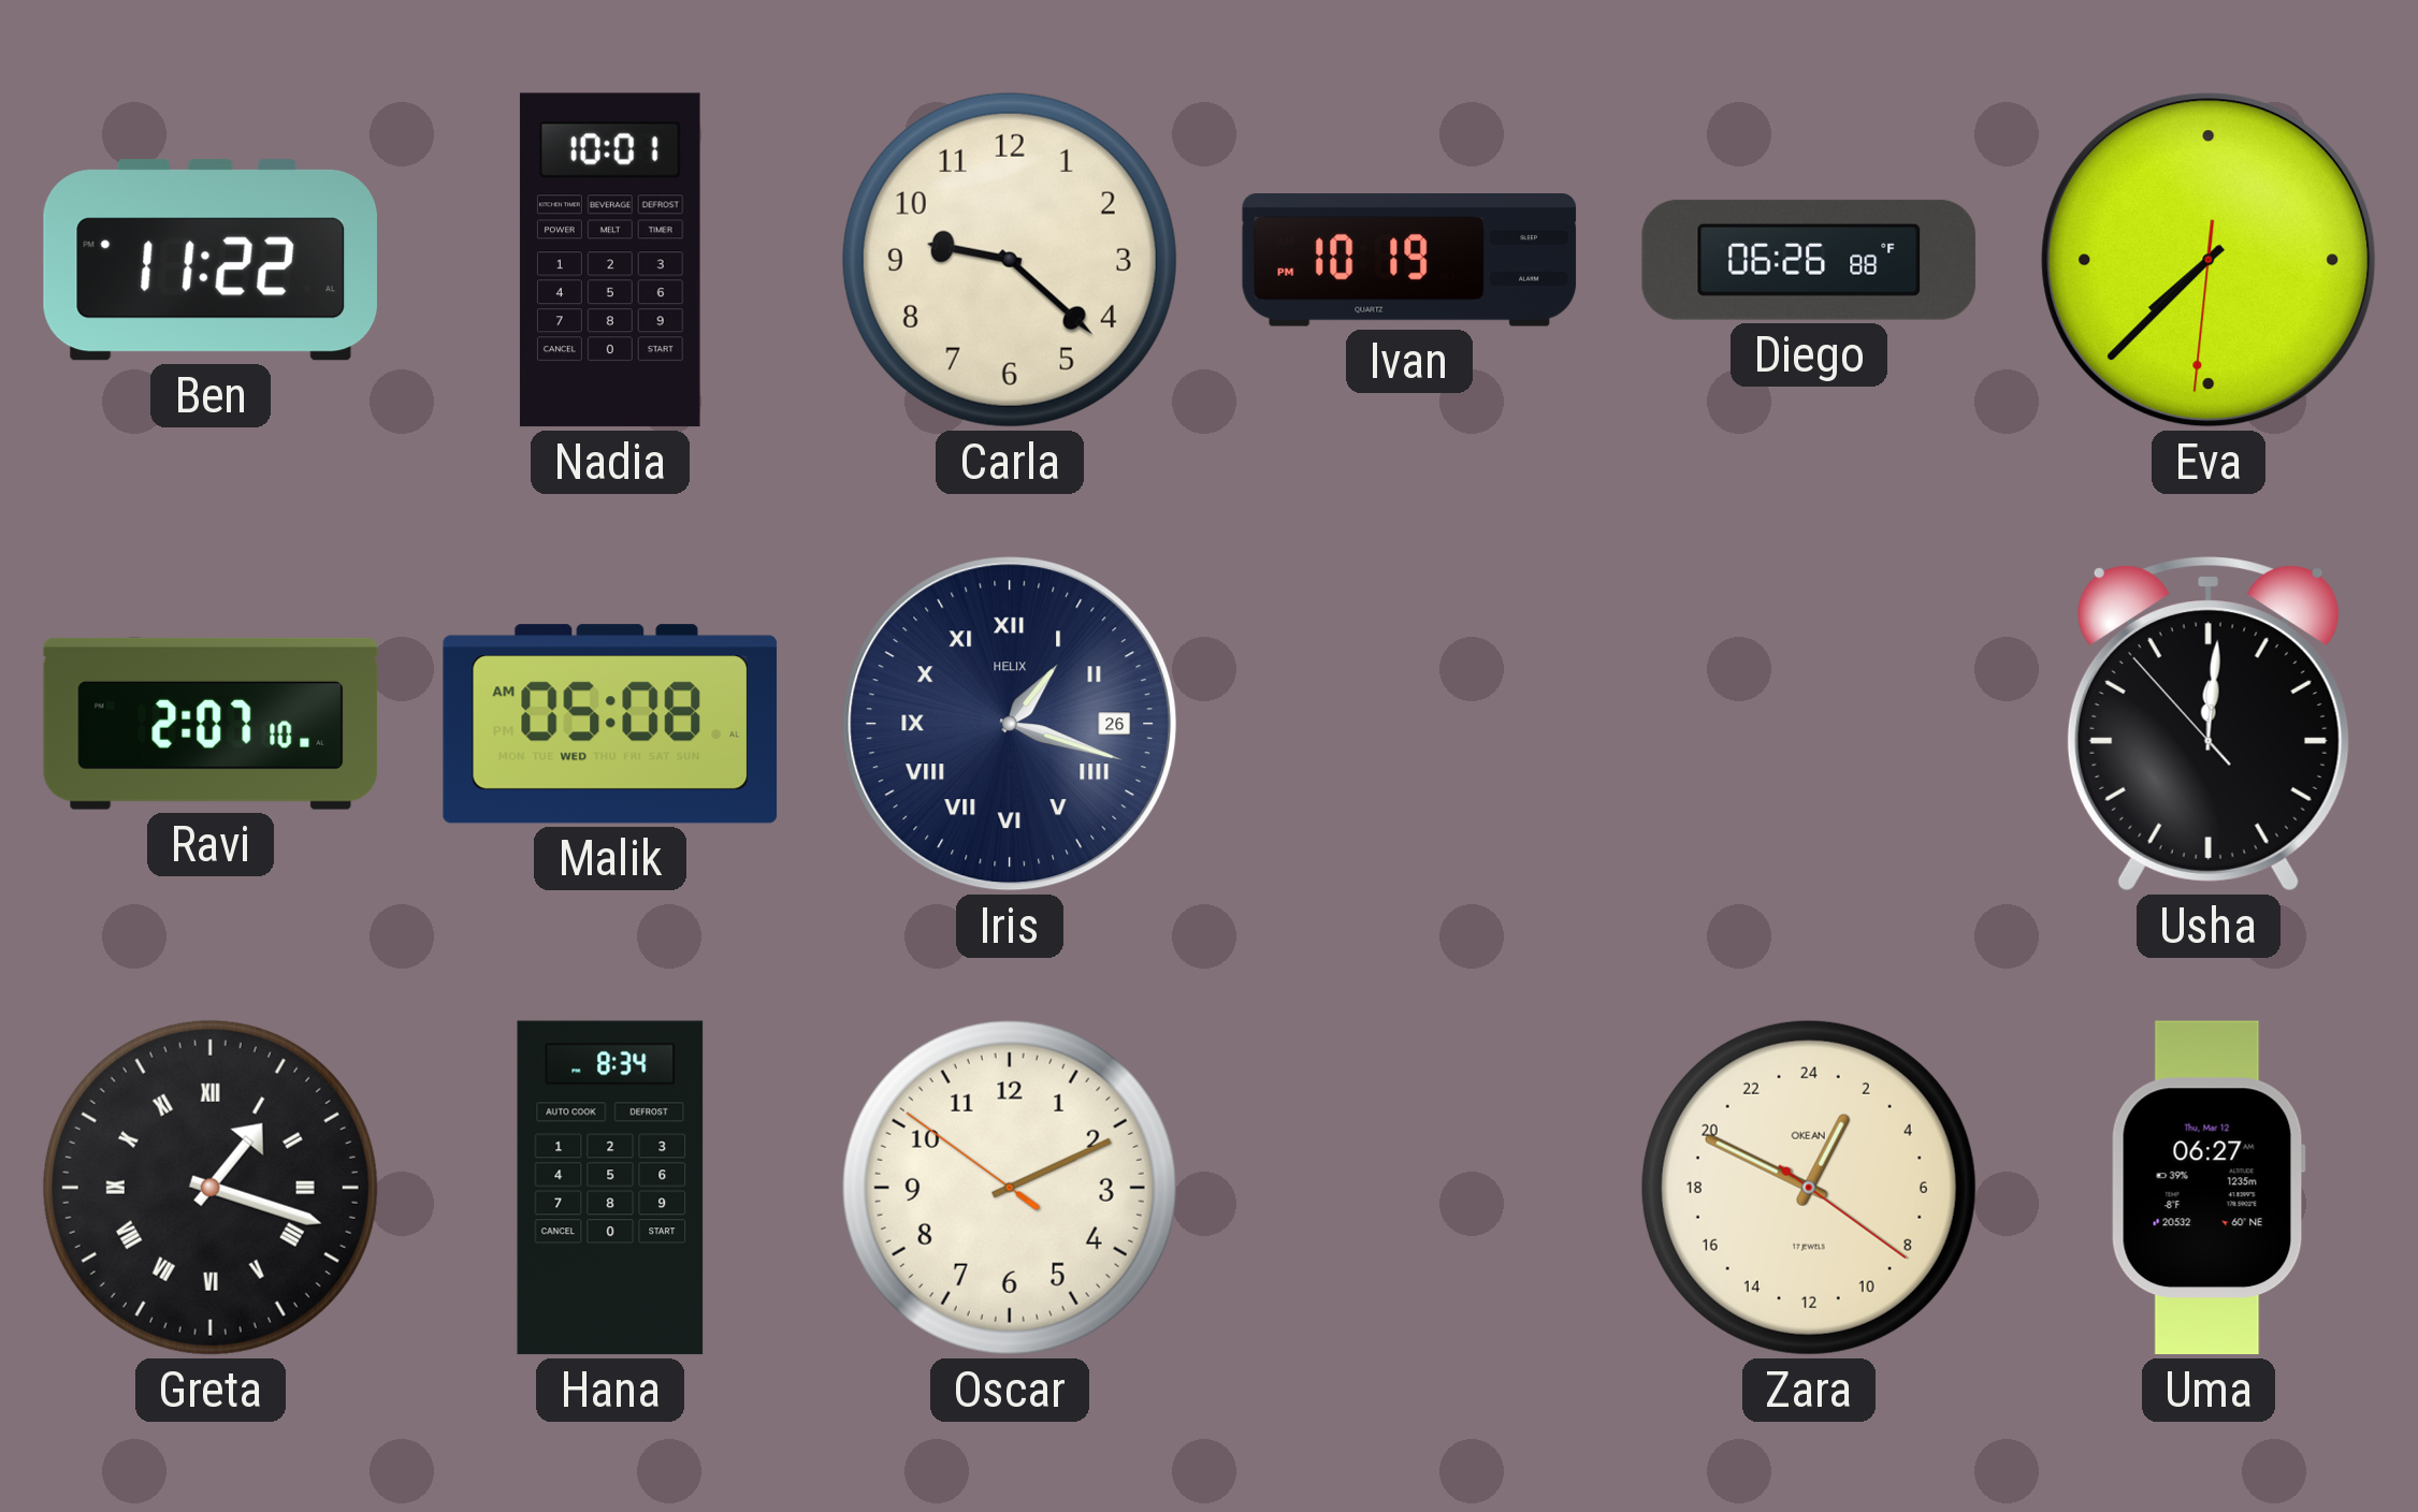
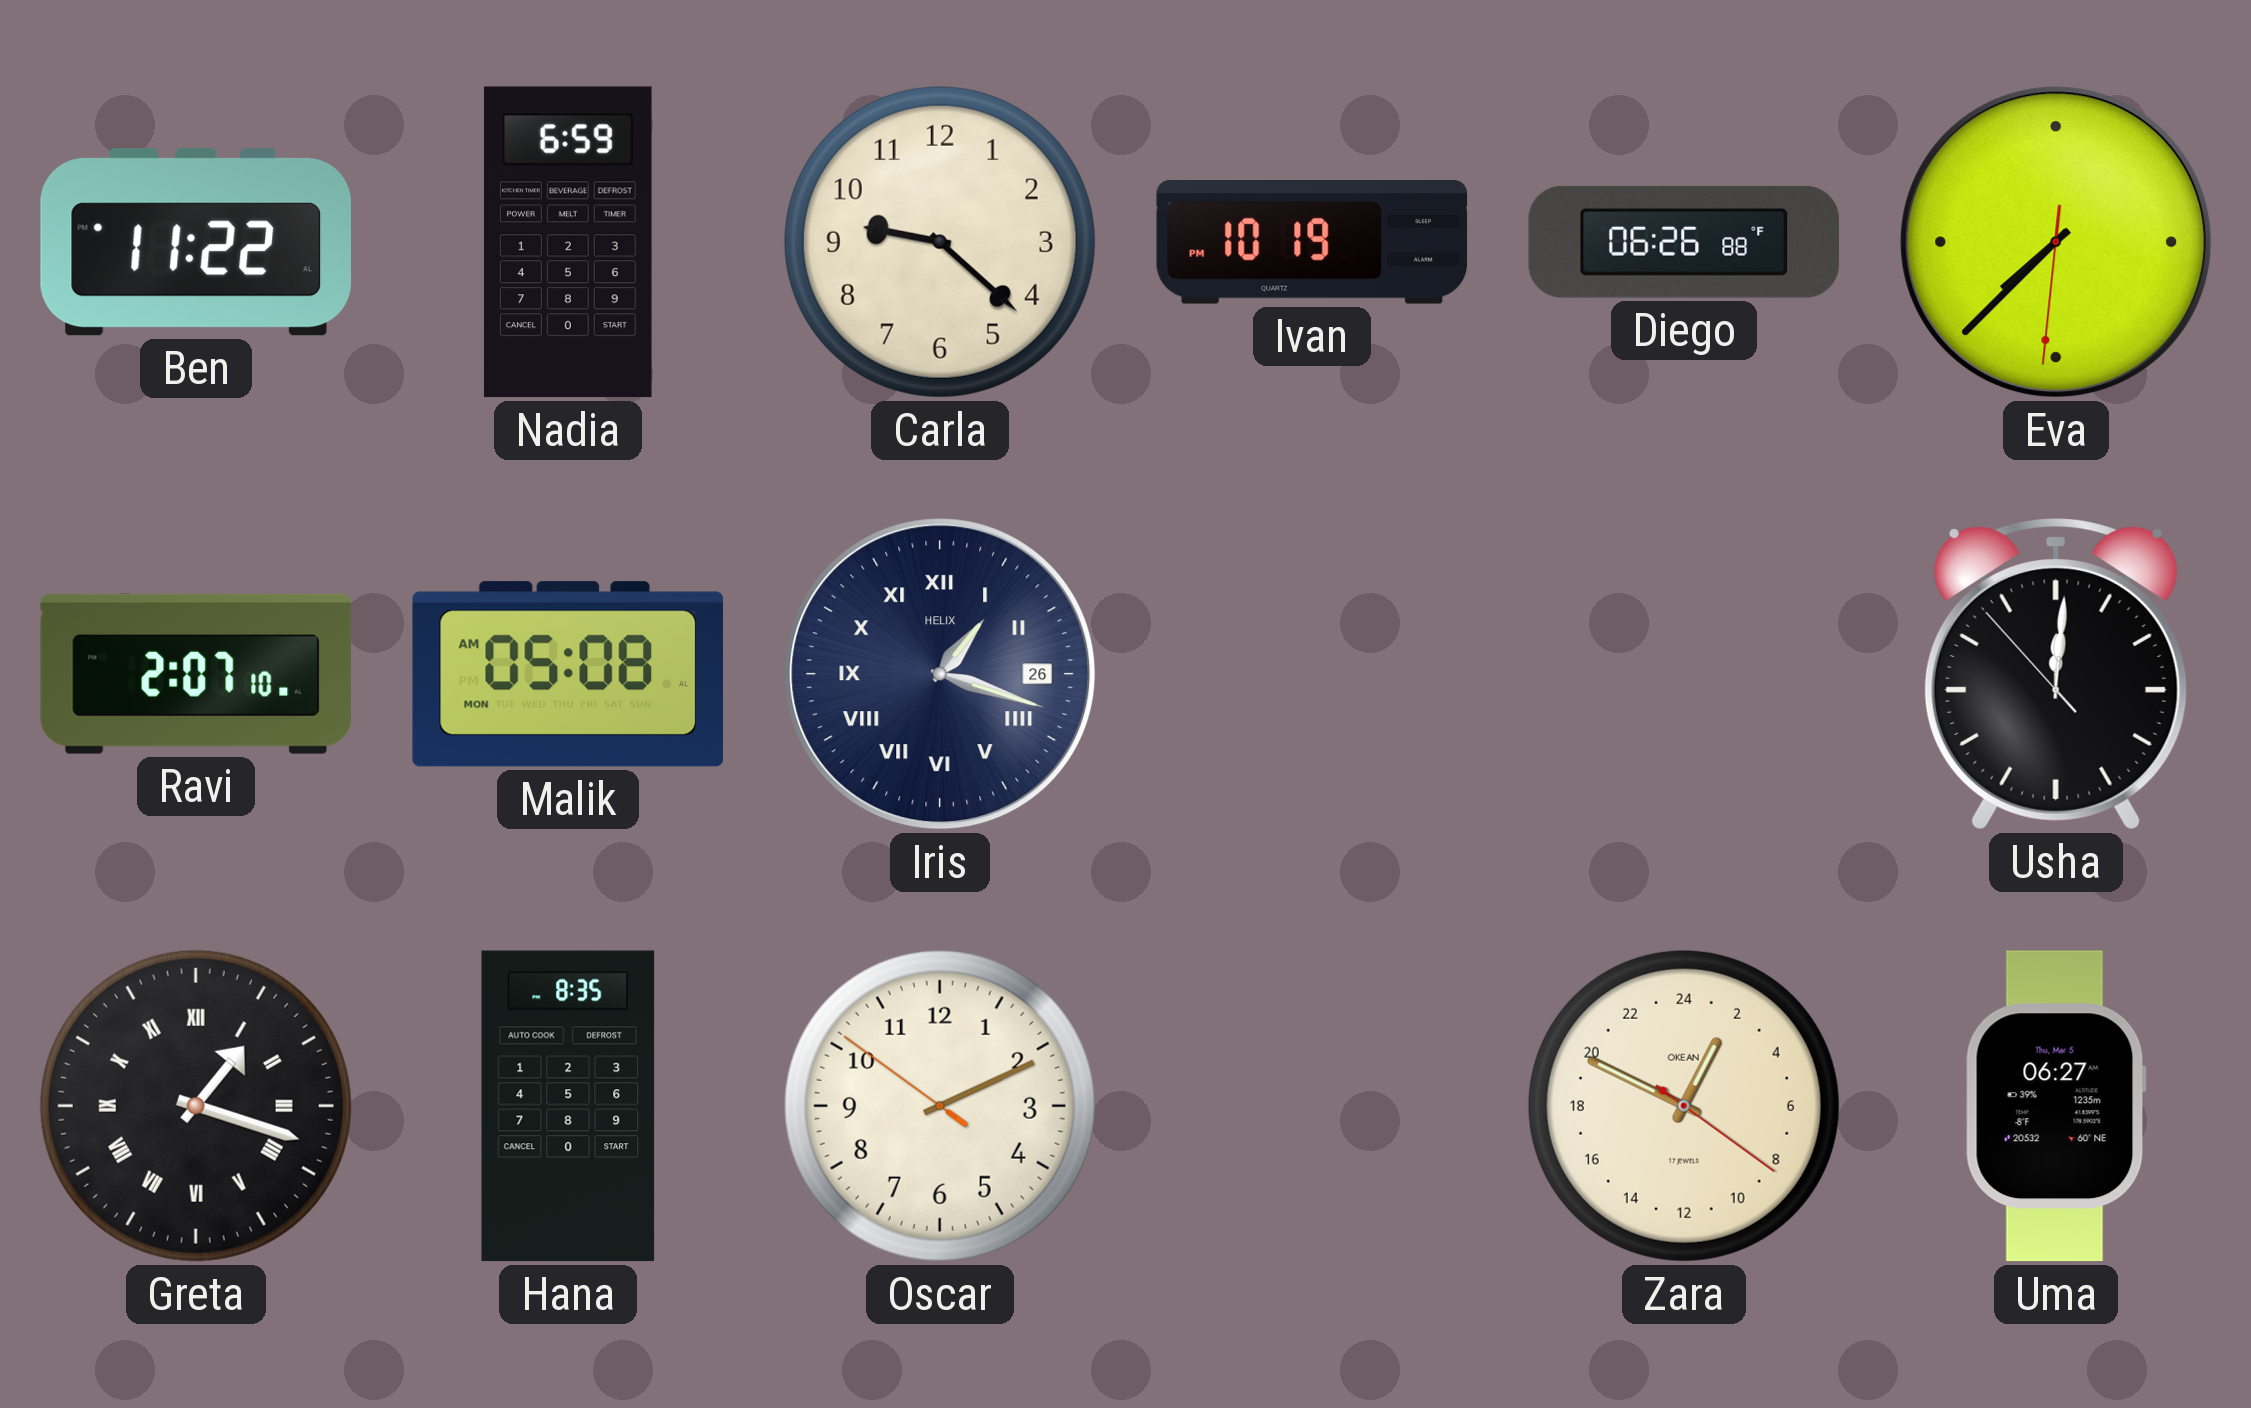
Nadia: 10:01 -> 6:59
Malik date: WED -> MON
Hana: 8:34 -> 8:35
Uma date: Thu, Mar 12 -> Thu, Mar 5
